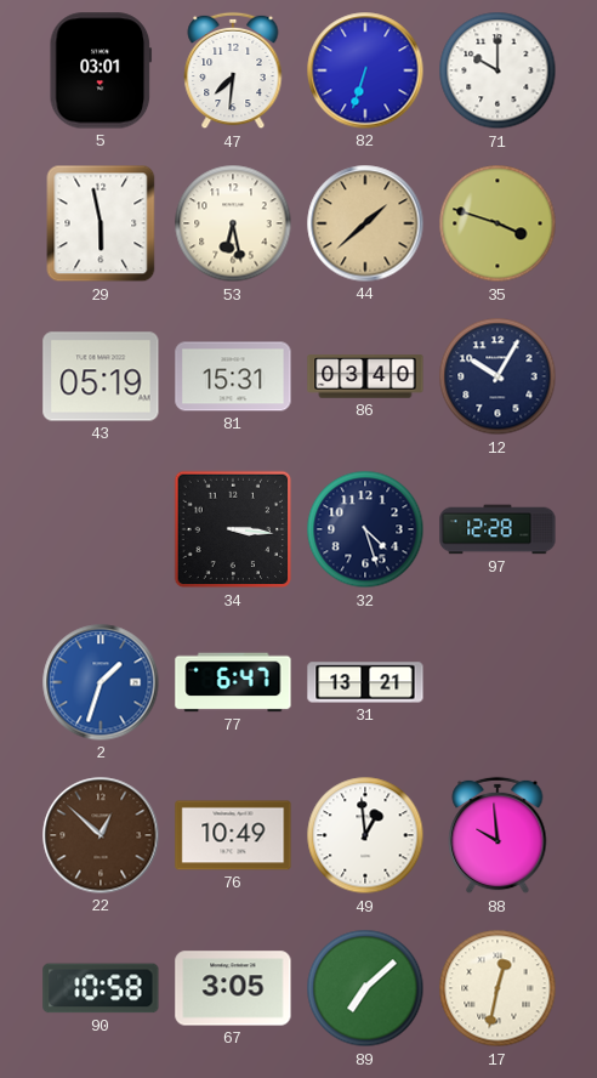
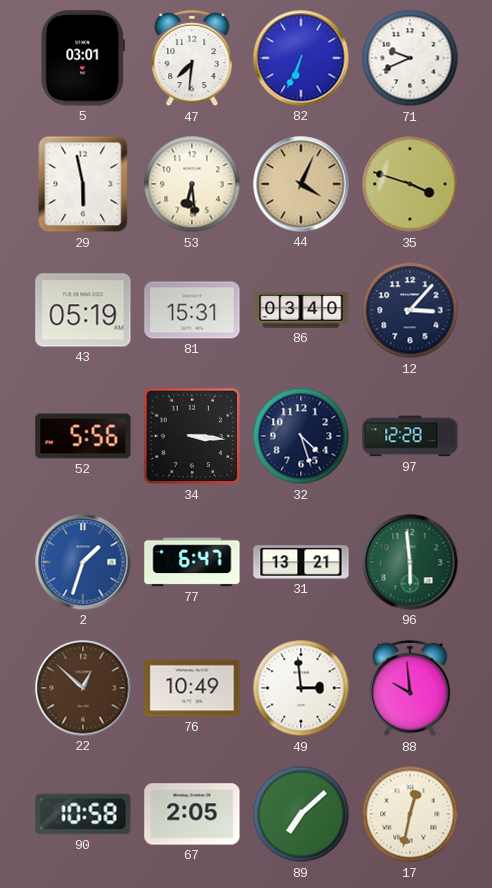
82: 6:33 -> 6:34
71: 10:00 -> 9:41
53: 6:28 -> 6:29
44: 1:38 -> 4:04
12: 10:05 -> 3:07
52: none -> 5:56
96: none -> 5:59
49: 12:59 -> 2:59
67: 3:05 -> 2:05
